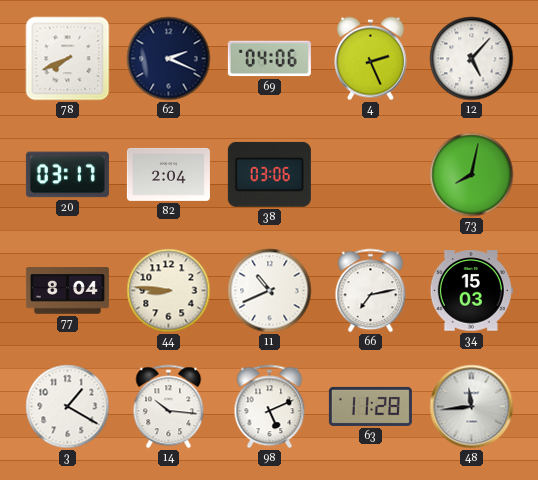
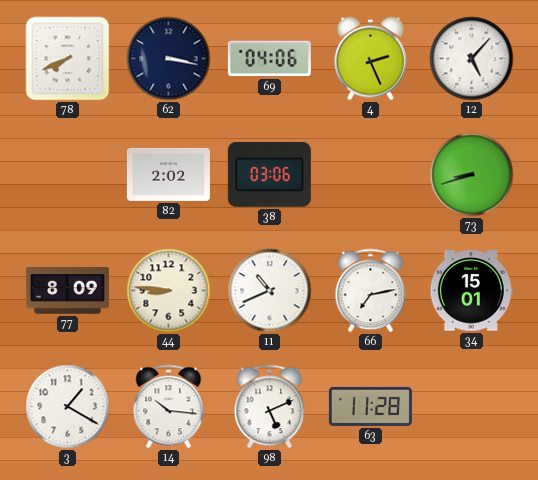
62: 2:19 -> 3:17
20: 03:17 -> none
82: 2:04 -> 2:02
73: 8:02 -> 8:42
77: 8:04 -> 8:09
34: 15:03 -> 15:01
48: 11:44 -> none
